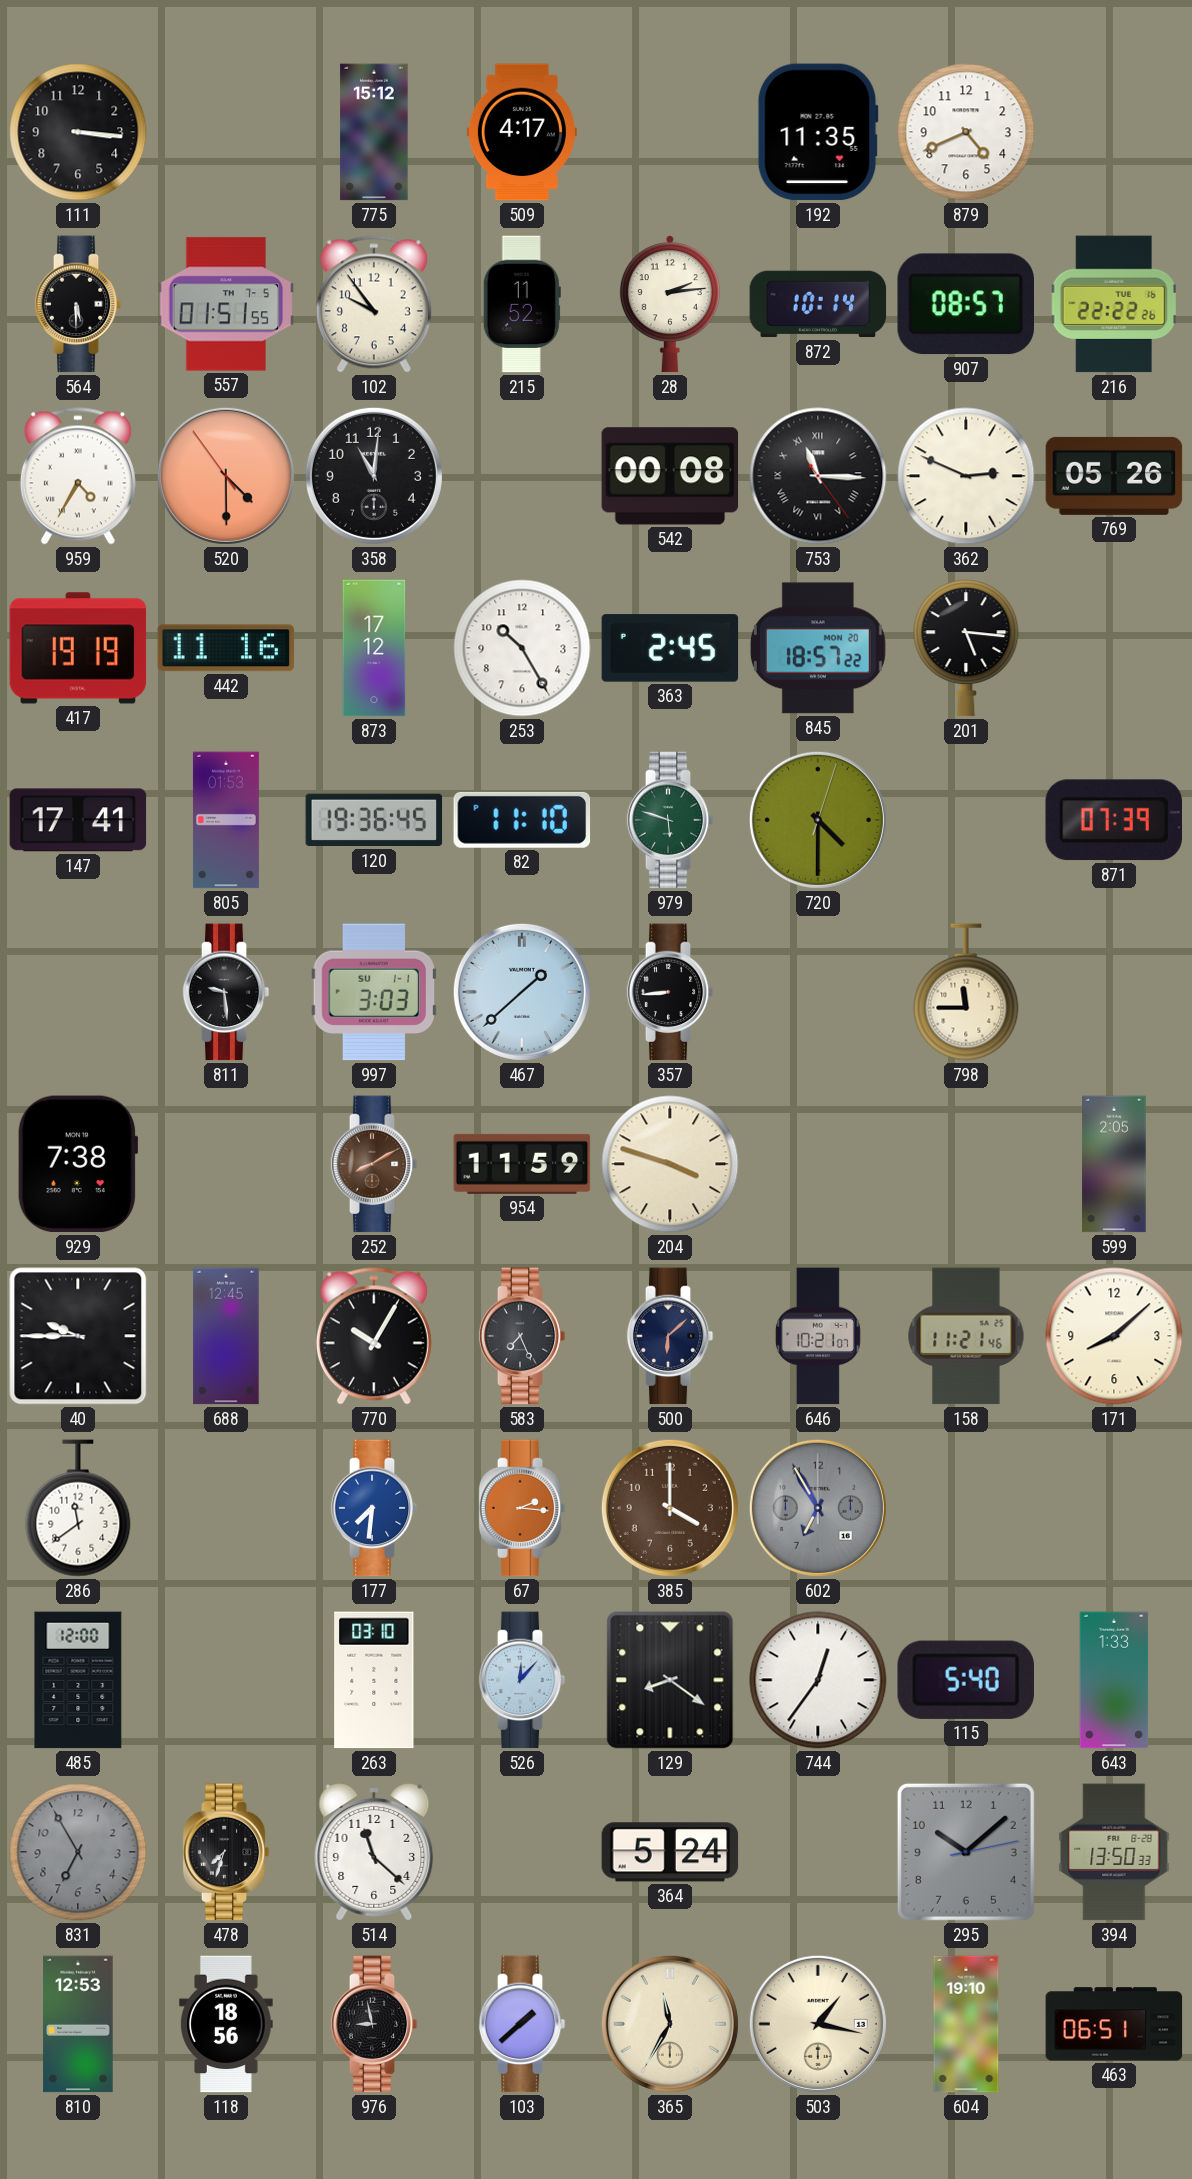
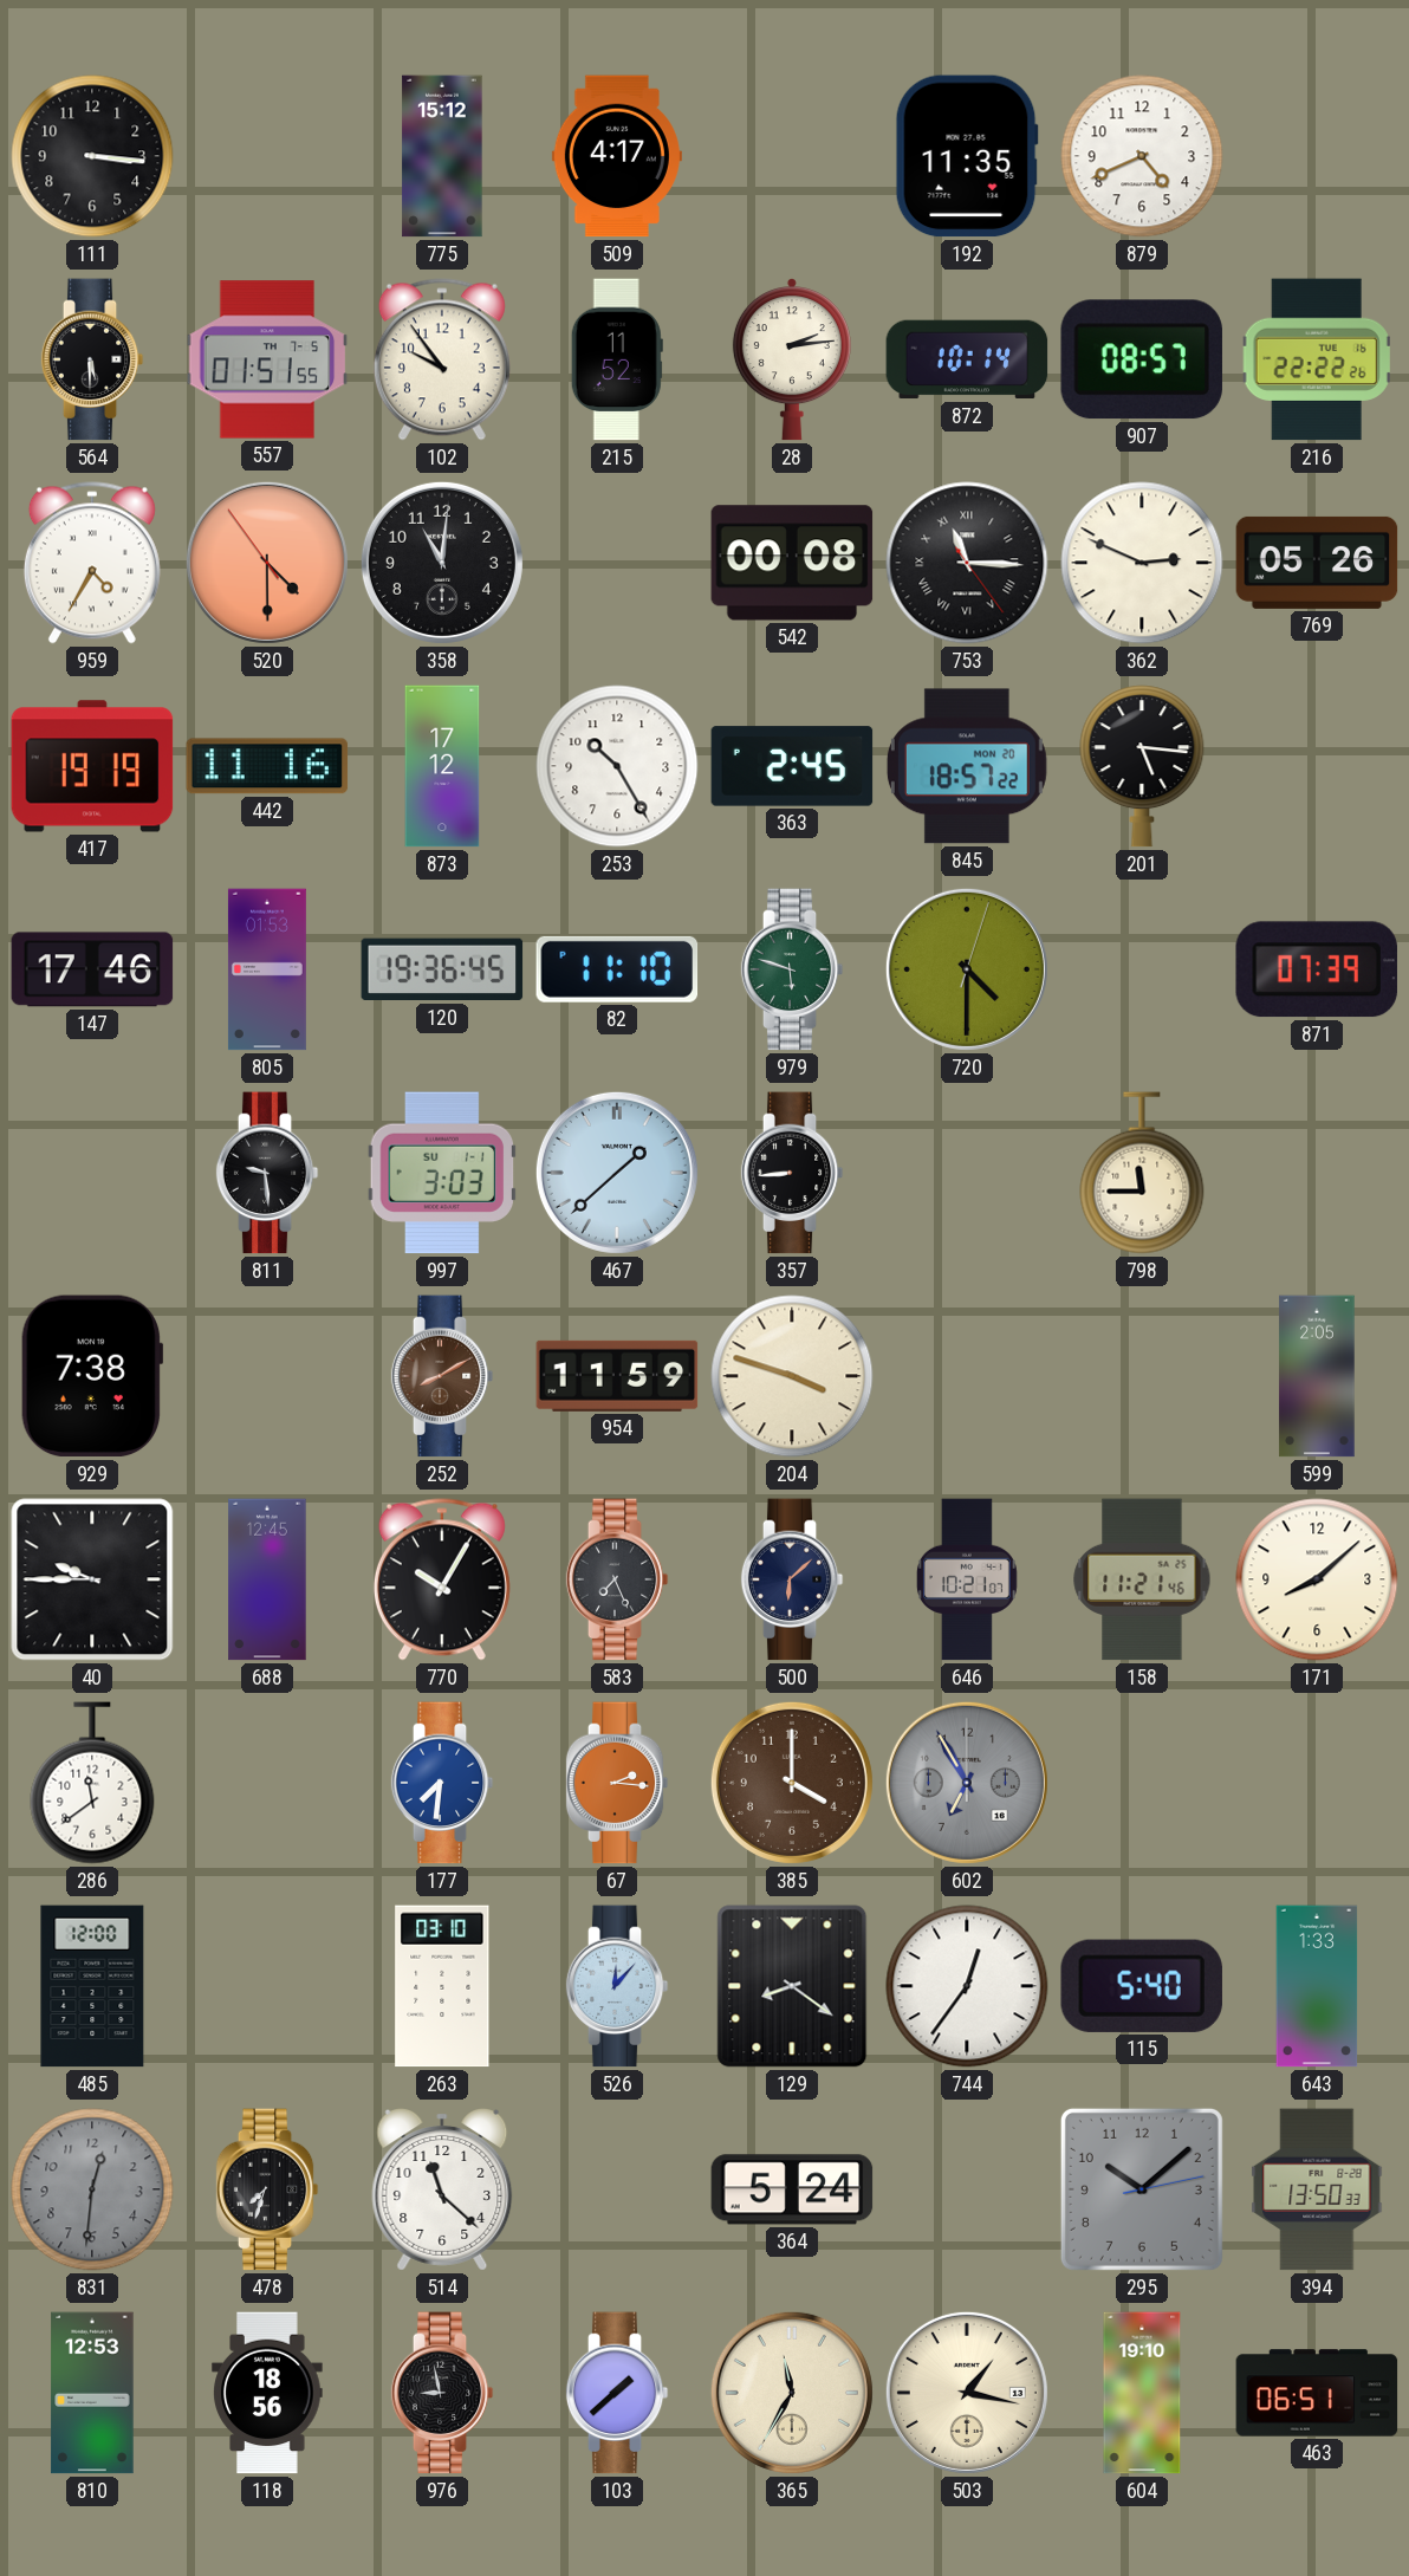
147: 17:41 -> 17:46
831: 6:55 -> 12:31
